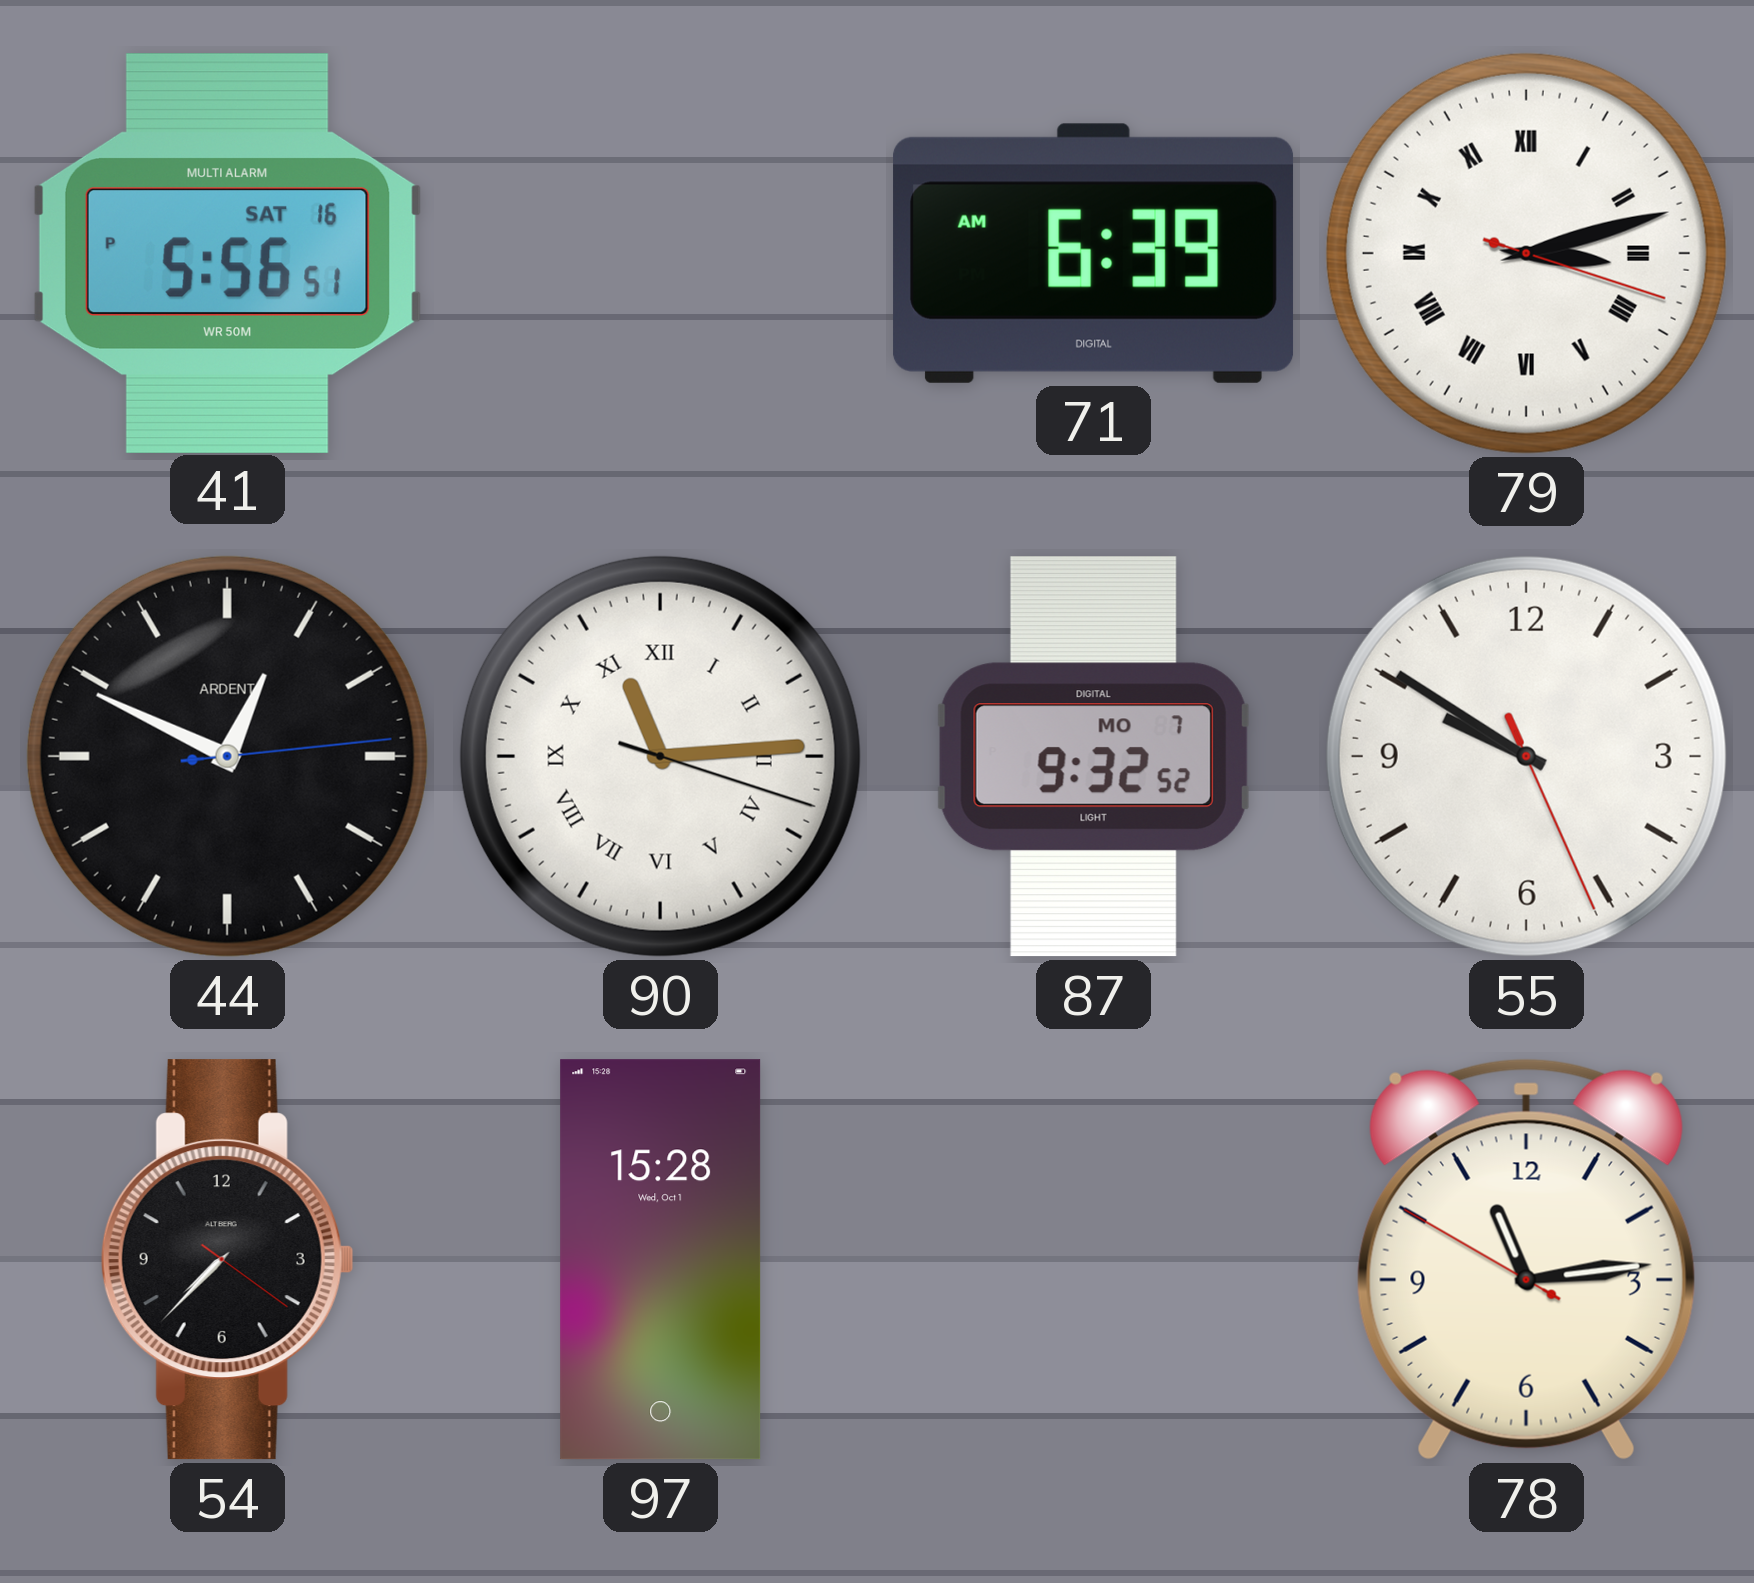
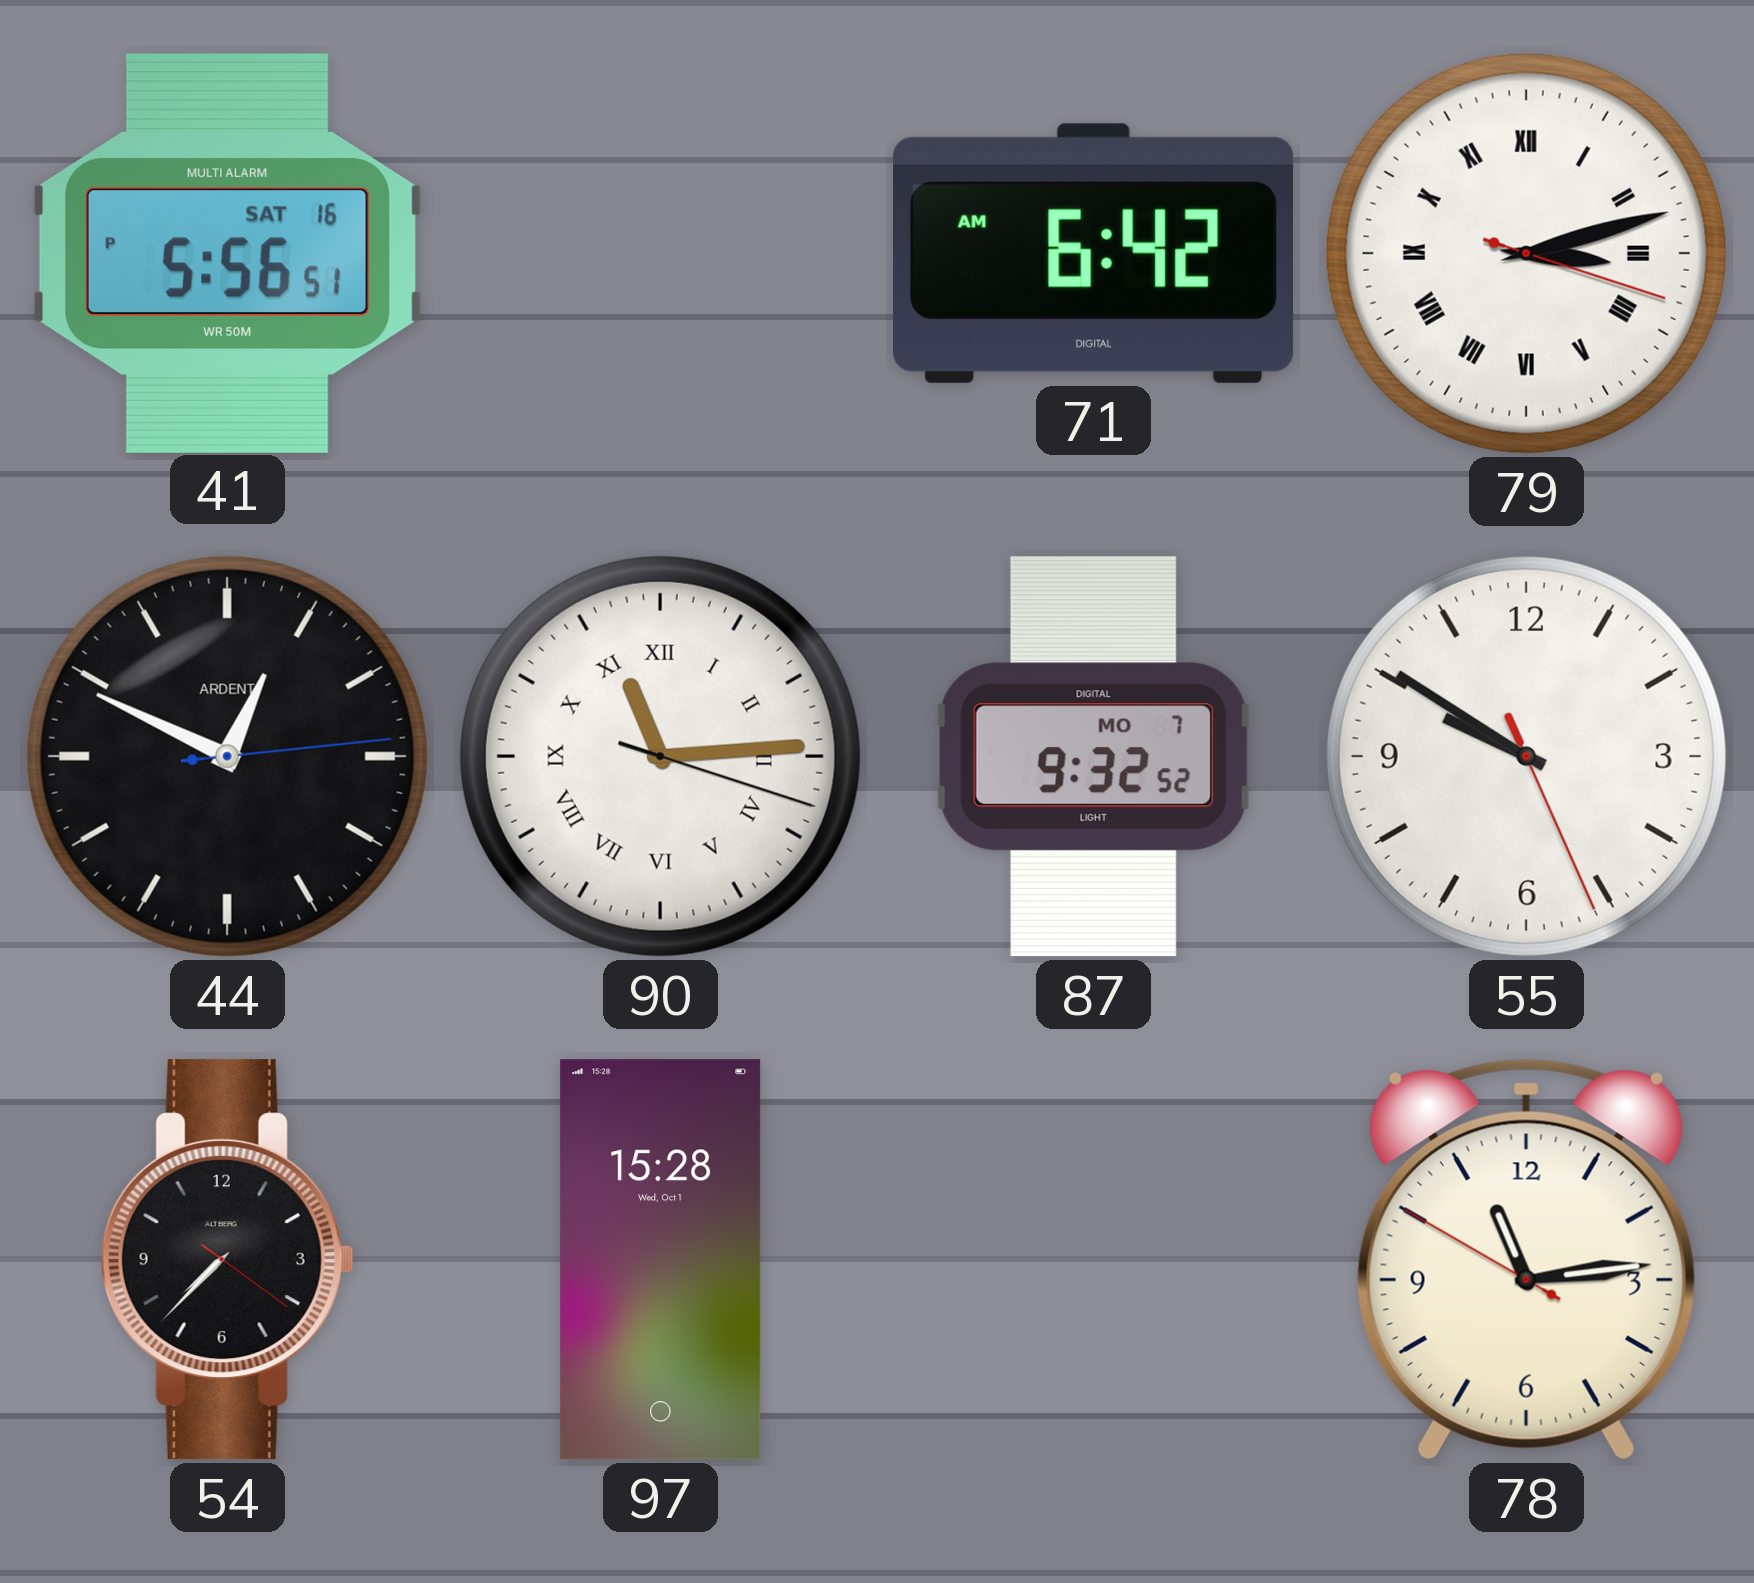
71: 6:39 -> 6:42
